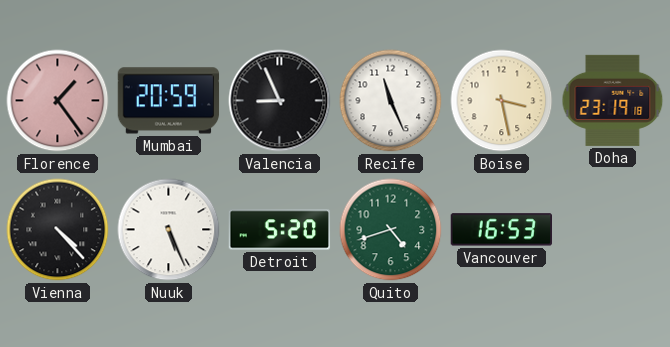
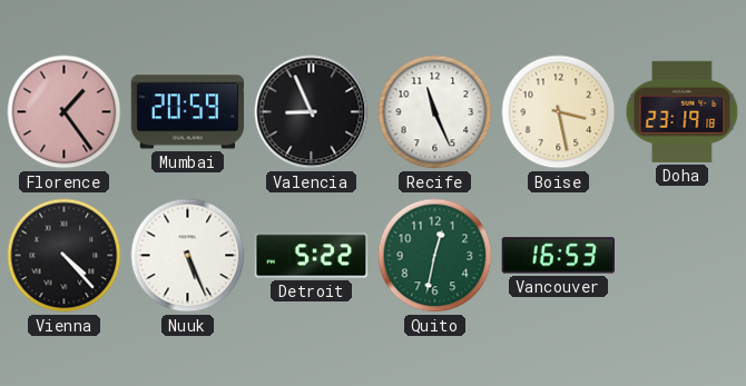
Detroit: 5:20 -> 5:22
Quito: 4:42 -> 12:32
